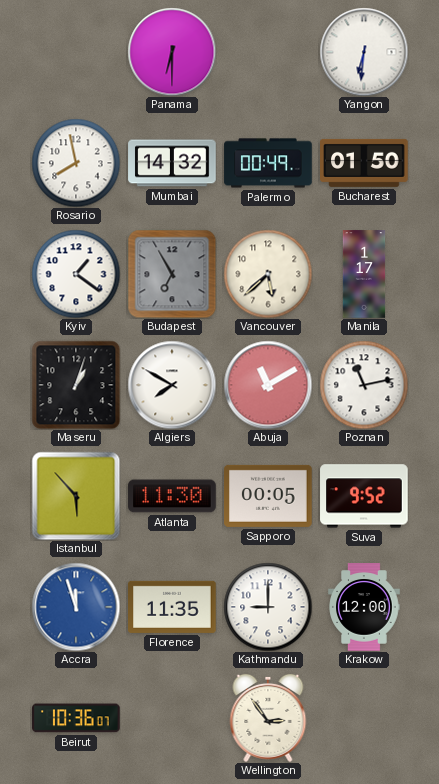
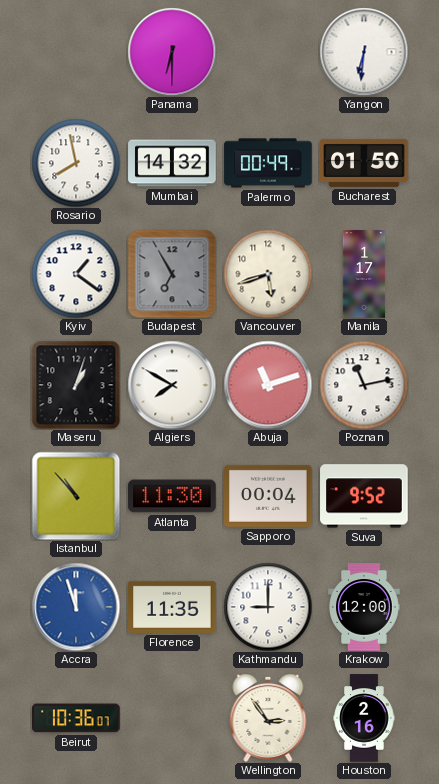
Vancouver: 5:38 -> 5:42
Abuja: 11:10 -> 11:12
Istanbul: 5:53 -> 10:53
Sapporo: 00:05 -> 00:04
Houston: none -> 2:16
